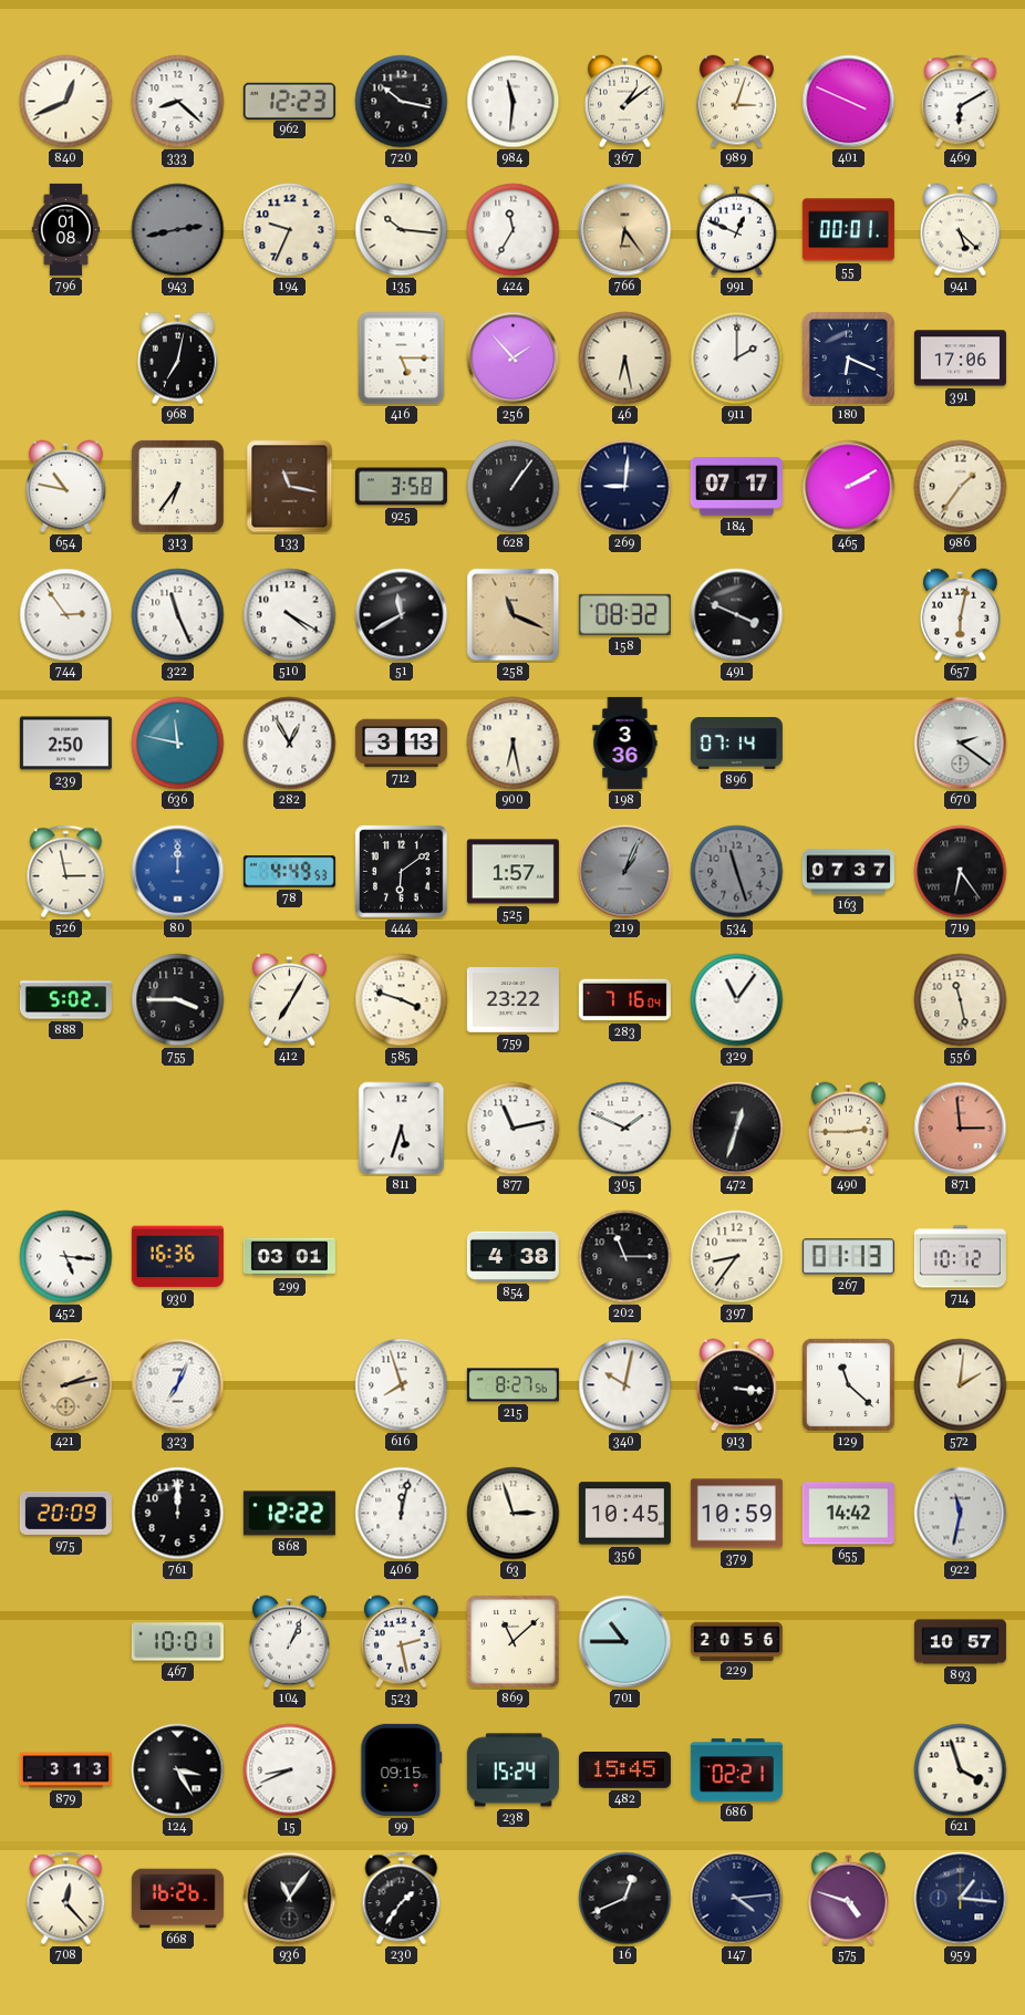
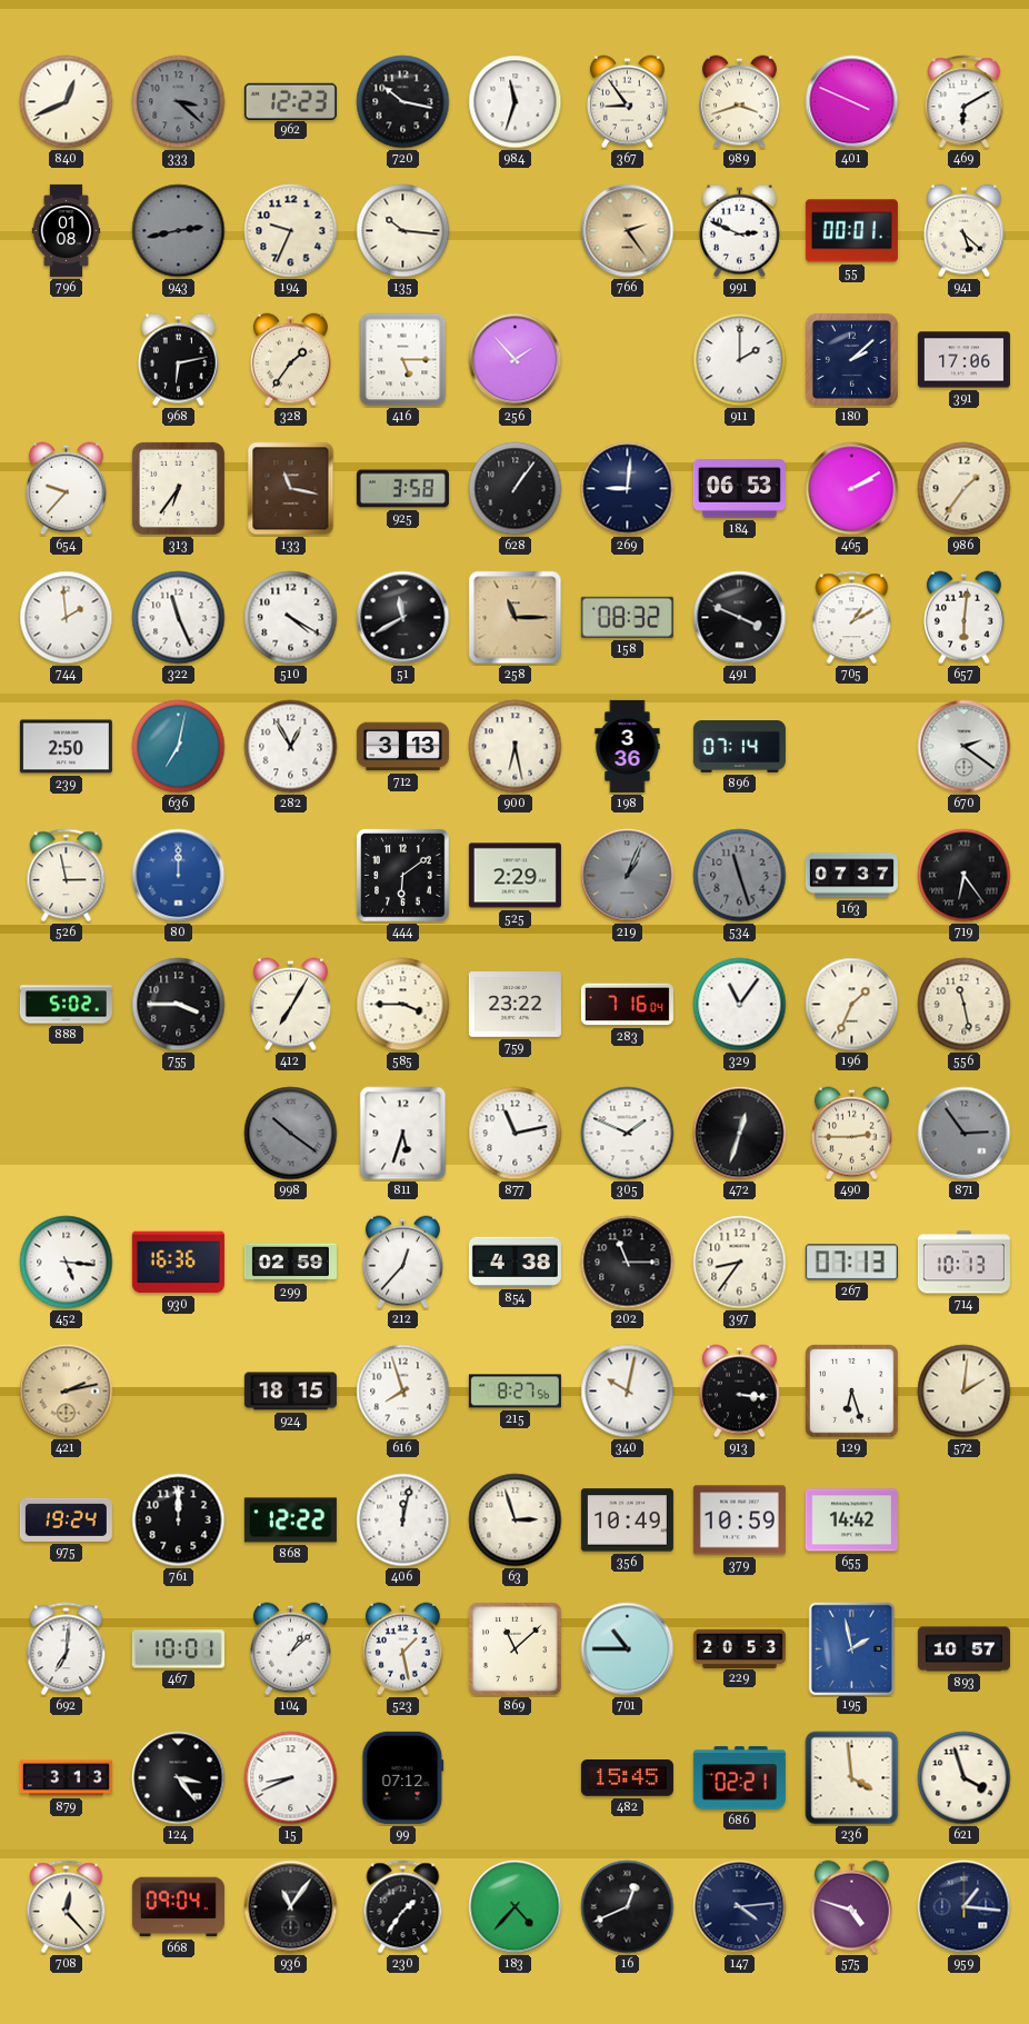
333: 8:22 -> 3:22
333 dial: white -> grey
984: 11:31 -> 11:33
367: 1:09 -> 8:54
989: 3:03 -> 3:42
424: 11:35 -> none
766: 6:24 -> 2:24
991: 12:49 -> 2:49
968: 7:02 -> 6:13
328: none -> 1:36
46: 6:28 -> none
180: 6:19 -> 2:08
654: 10:47 -> 9:37
184: 07:17 -> 06:53
744: 2:54 -> 1:59
258: 11:19 -> 11:15
705: none -> 1:10
657: 6:02 -> 6:01
636: 11:47 -> 7:02
78: 4:49 -> none
525: 1:57 -> 2:29
585: 3:48 -> 3:45
196: none -> 1:34
998: none -> 10:21
871: 2:59 -> 2:54
871 dial: salmon -> grey
299: 03:01 -> 02:59
212: none -> 12:37
267: 01:13 -> 07:13
714: 10:12 -> 10:13
323: 7:04 -> none
924: none -> 18:15
129: 11:22 -> 6:27
975: 20:09 -> 19:24
356: 10:45 -> 10:49
922: 11:32 -> none
692: none -> 7:01
104: 1:04 -> 1:08
523: 2:28 -> 1:28
229: 20:56 -> 20:53
195: none -> 1:58
124: 3:25 -> 3:24
99: 09:15 -> 07:12
238: 15:24 -> none
236: none -> 3:59
668: 16:26 -> 09:04
183: none -> 4:37
